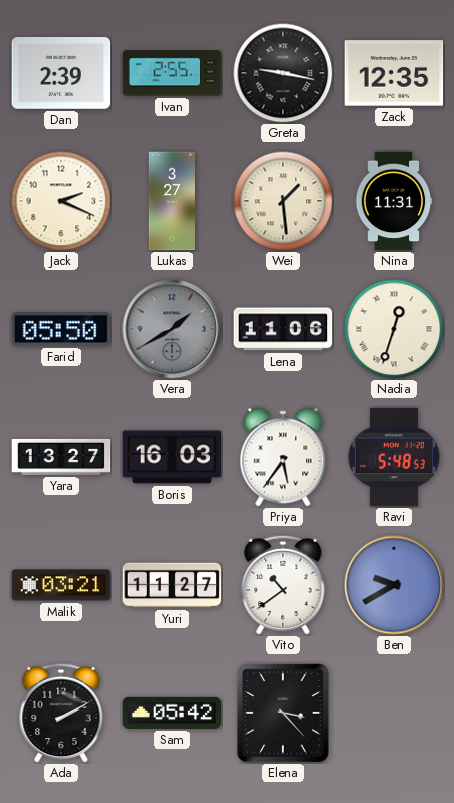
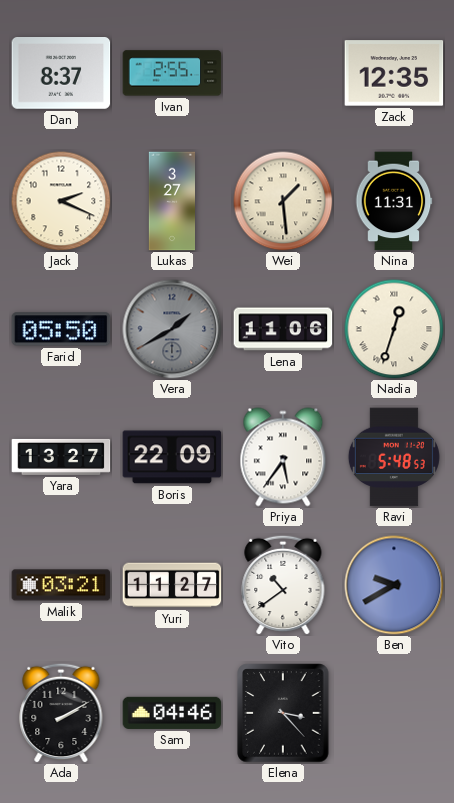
Dan: 2:39 -> 8:37
Greta: 9:17 -> none
Boris: 16:03 -> 22:09
Sam: 05:42 -> 04:46
